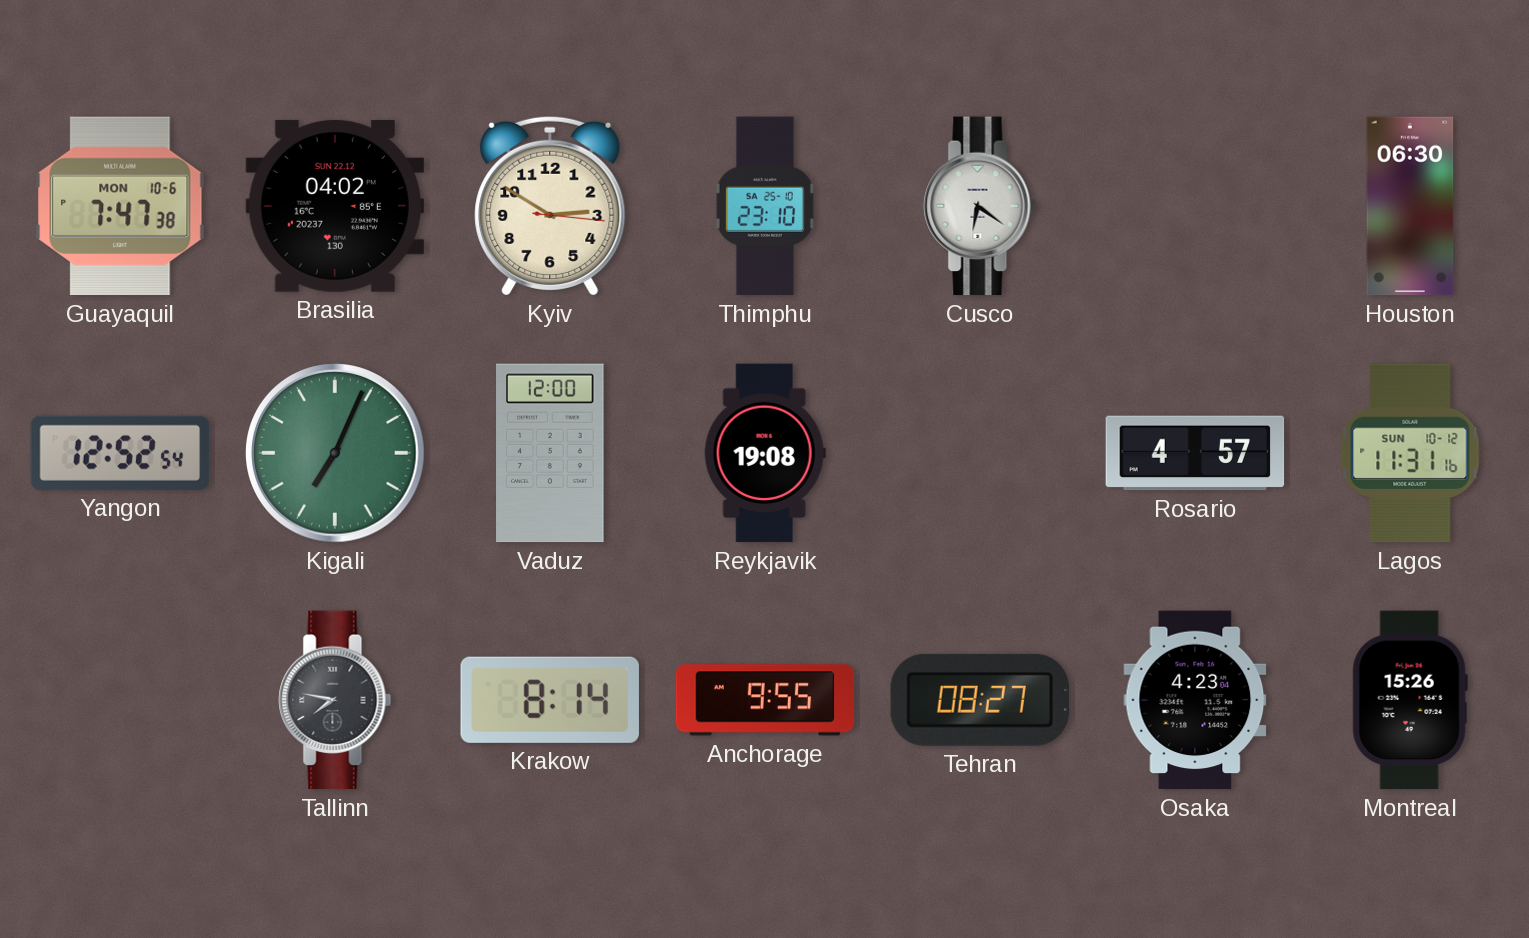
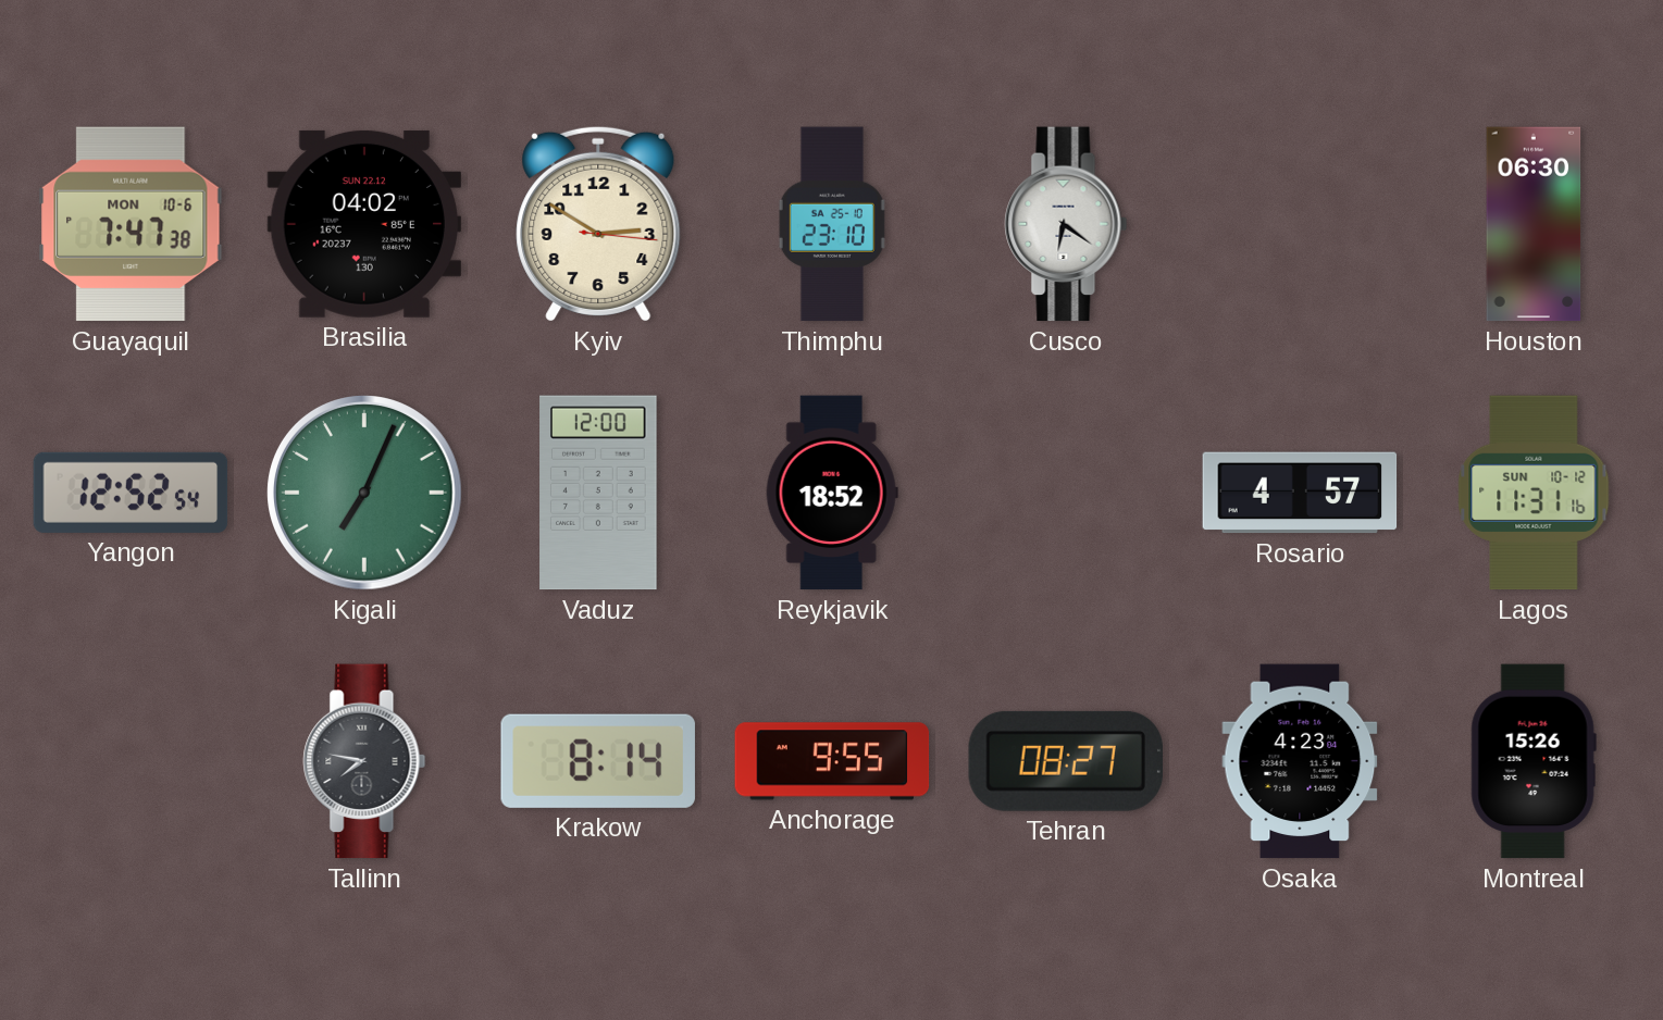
Reykjavik: 19:08 -> 18:52
